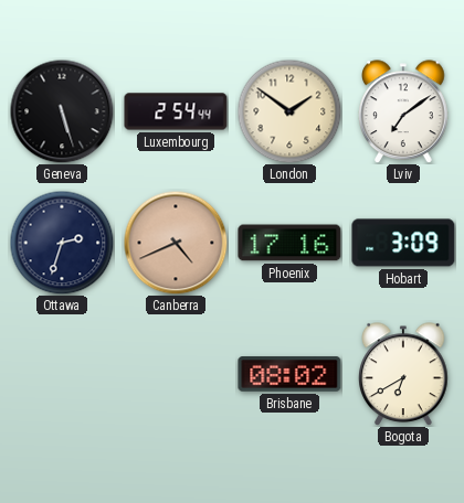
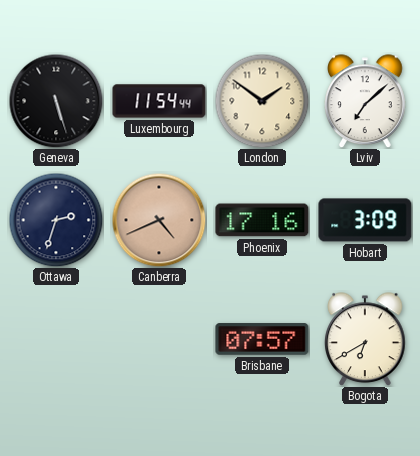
Luxembourg: 2:54 -> 11:54
Lviv: 7:09 -> 7:08
Brisbane: 08:02 -> 07:57
